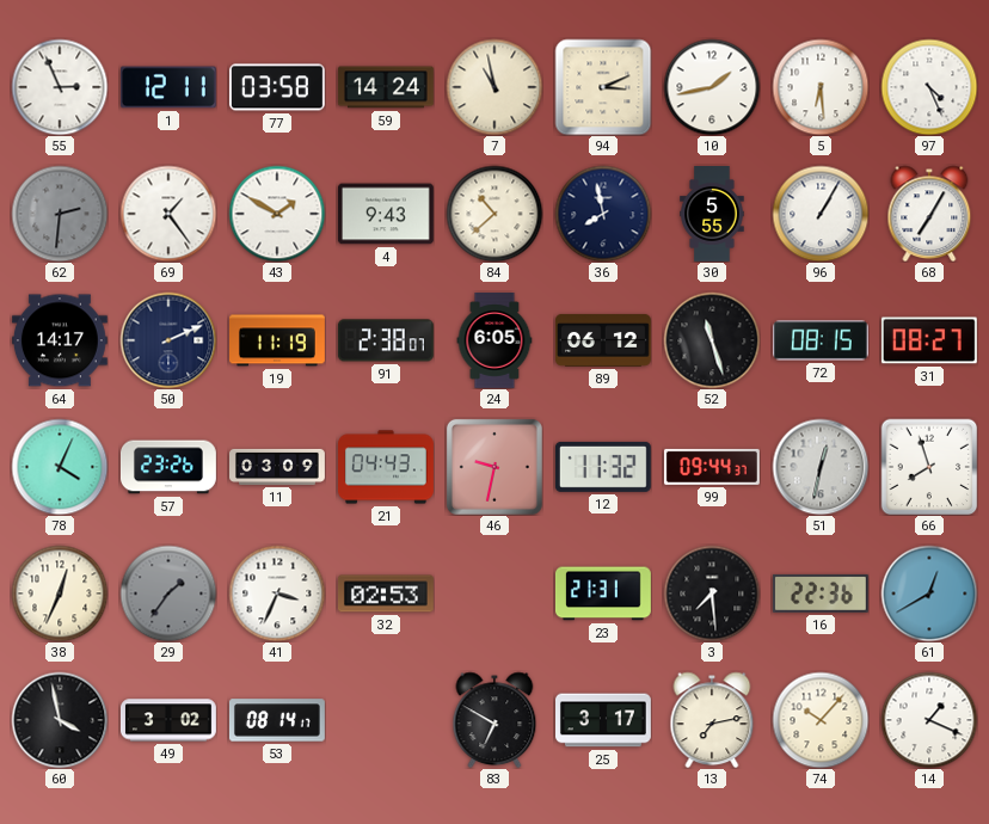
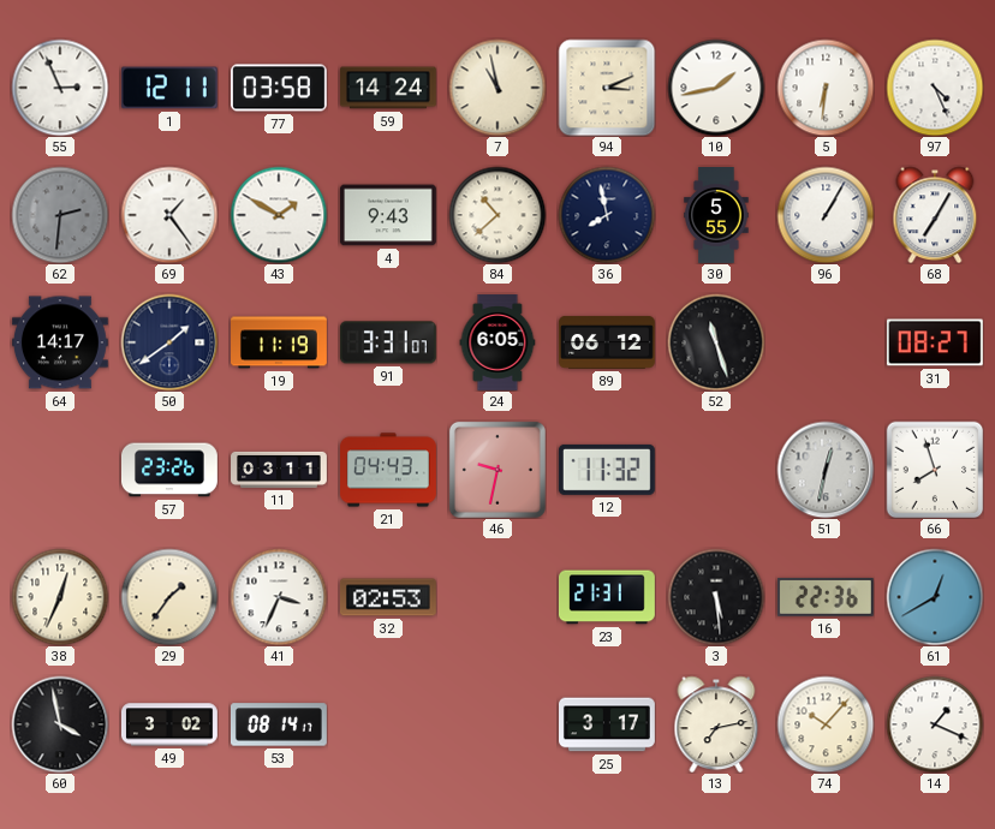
5: 6:29 -> 6:31
50: 2:11 -> 1:39
91: 2:38 -> 3:31
72: 08:15 -> none
78: 4:04 -> none
11: 03:09 -> 03:11
99: 09:44 -> none
29 dial: grey -> cream
3: 7:29 -> 5:29
83: 6:50 -> none
